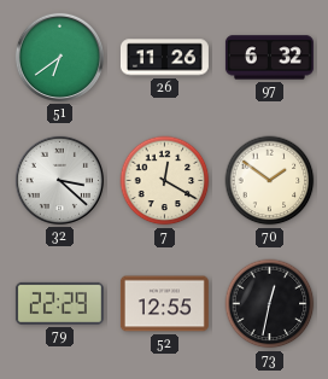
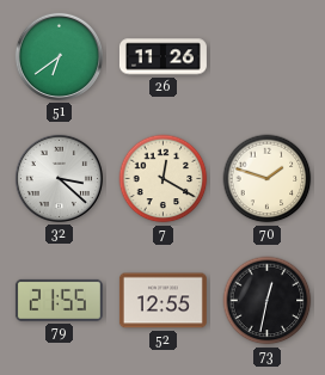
97: 6:32 -> none
70: 1:51 -> 1:48
79: 22:29 -> 21:55
